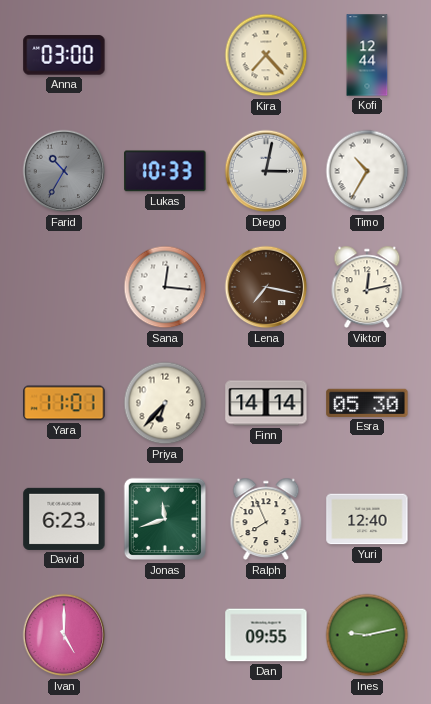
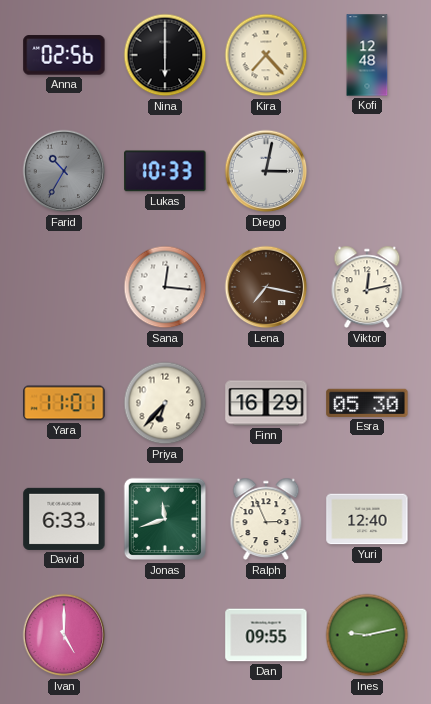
Anna: 03:00 -> 02:56
Nina: none -> 6:00
Kofi: 12:44 -> 12:48
Timo: 10:35 -> none
Finn: 14:14 -> 16:29
David: 6:23 -> 6:33
Ralph: 7:56 -> 2:56
